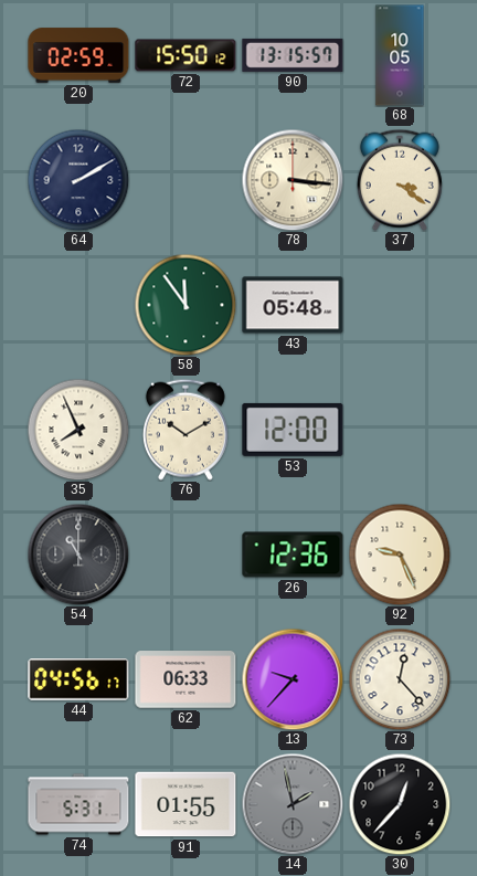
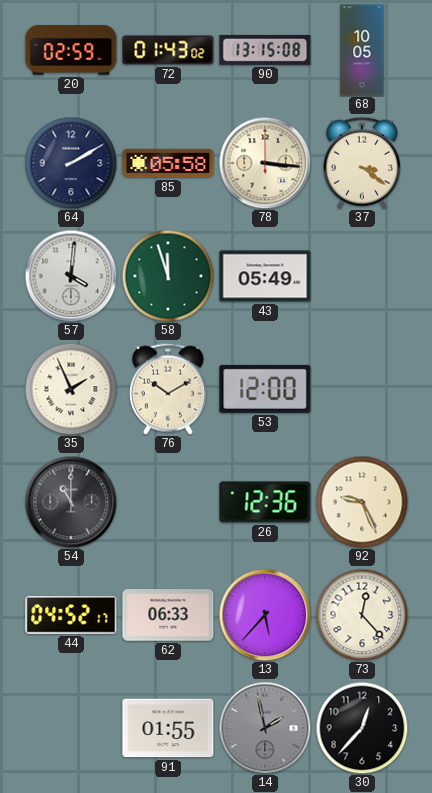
72: 15:50 -> 01:43
90: 13:15:57 -> 13:15:08
85: none -> 05:58
57: none -> 4:01
58: 11:54 -> 11:57
43: 05:48 -> 05:49
35: 7:56 -> 1:56
44: 04:56 -> 04:52
13: 9:37 -> 5:37
74: 5:31 -> none
